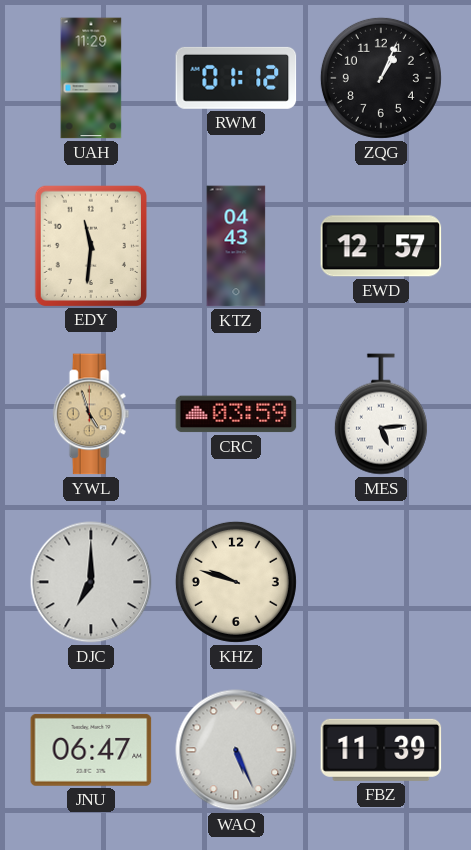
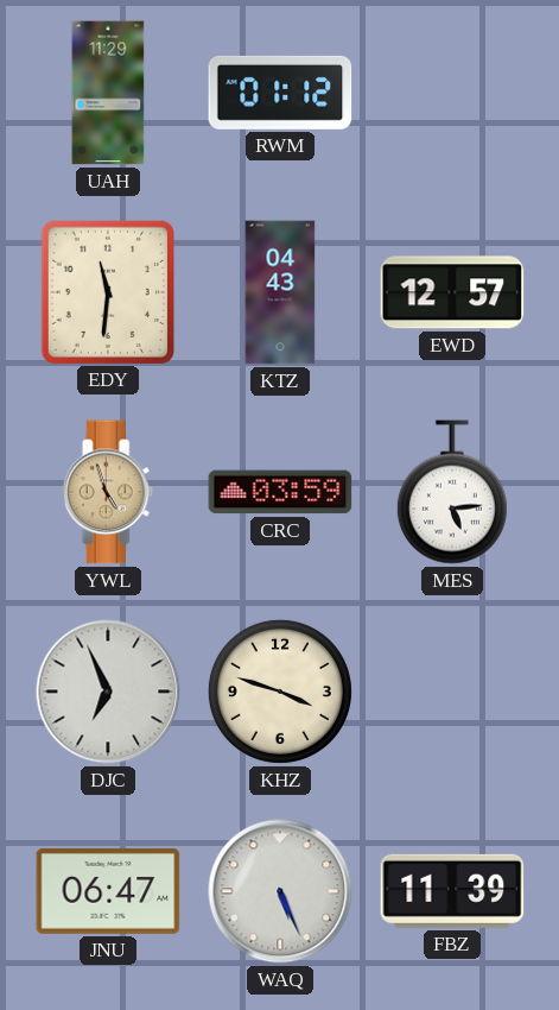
ZQG: 1:04 -> none
DJC: 7:00 -> 6:56
KHZ: 9:48 -> 3:48
